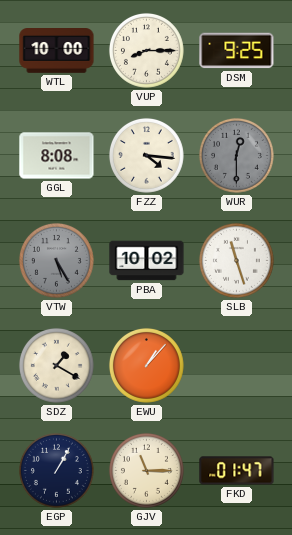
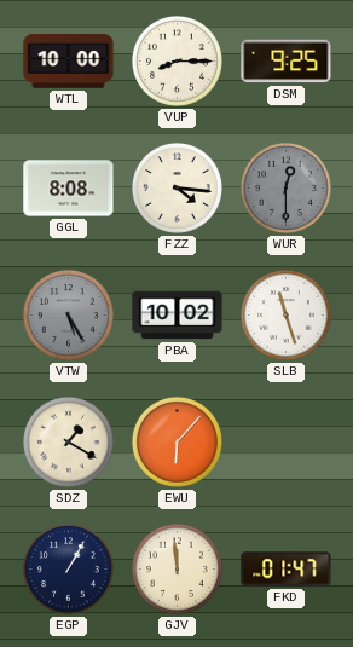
EWU: 1:07 -> 6:07
GJV: 11:15 -> 11:59
